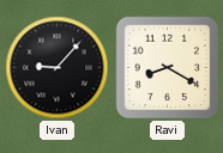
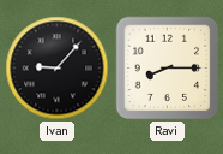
Ravi: 8:20 -> 8:15
